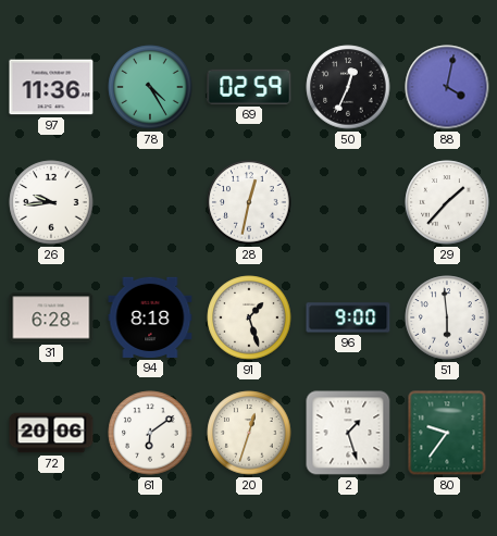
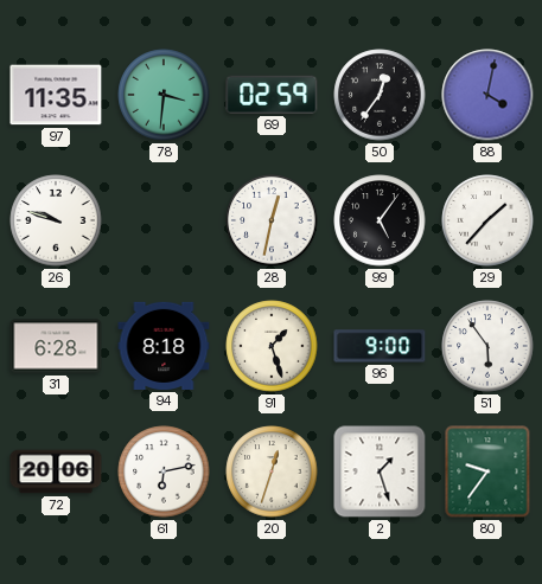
97: 11:36 -> 11:35
78: 4:25 -> 3:31
50: 12:34 -> 12:36
26: 9:44 -> 9:48
99: none -> 5:06
51: 5:59 -> 5:54
61: 6:09 -> 6:13
